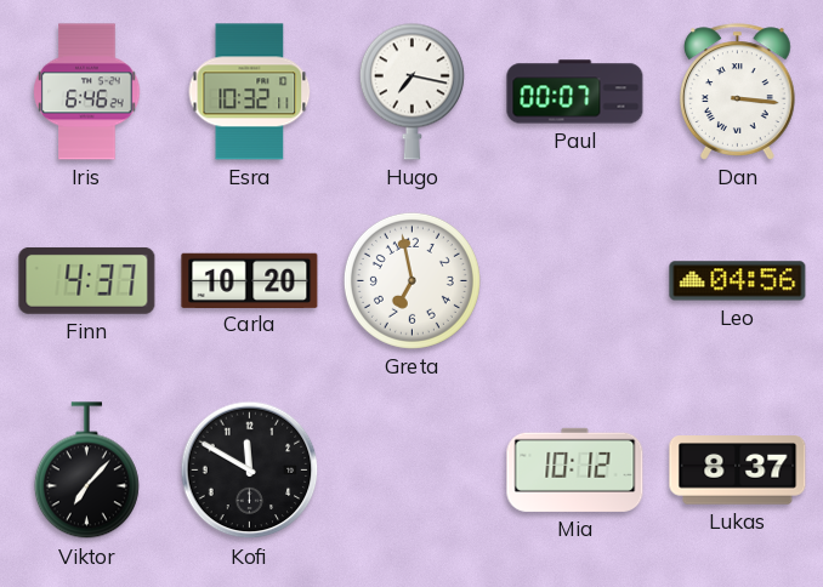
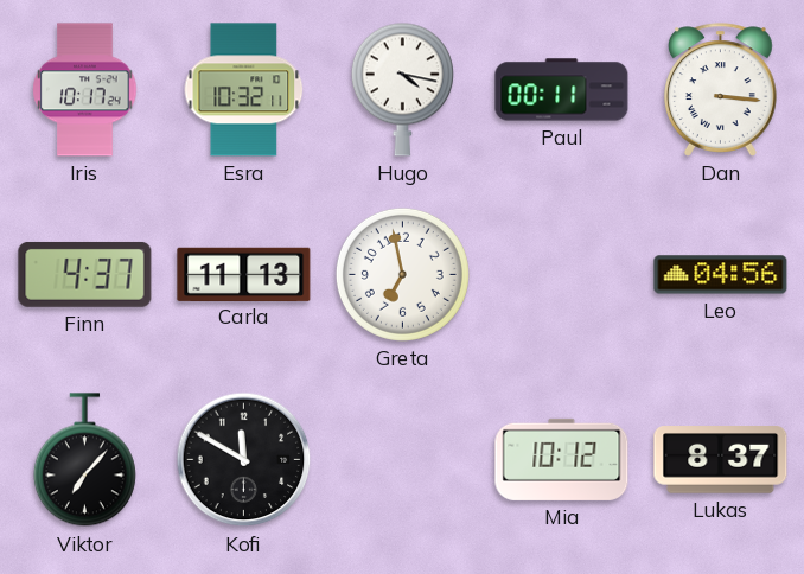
Iris: 6:46 -> 10:17
Hugo: 7:17 -> 4:17
Paul: 00:07 -> 00:11
Carla: 10:20 -> 11:13
